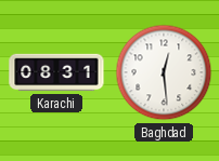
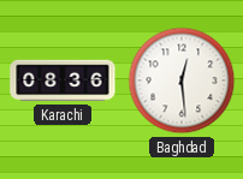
Karachi: 08:31 -> 08:36
